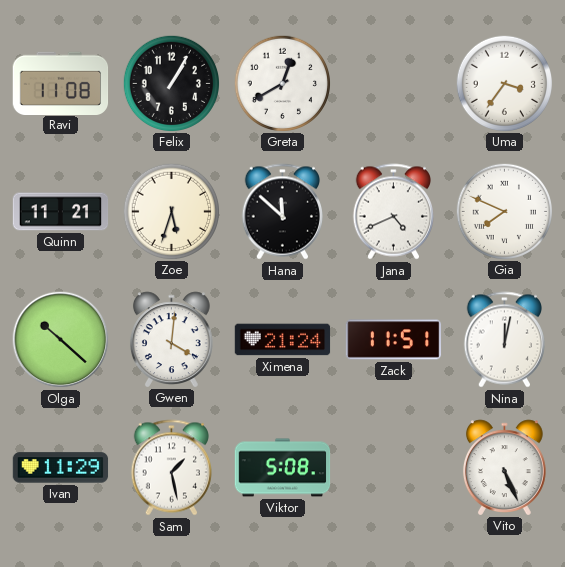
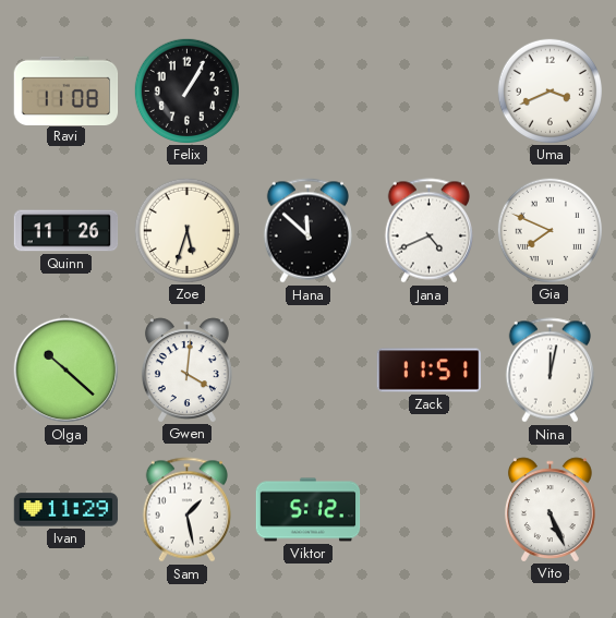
Greta: 12:40 -> none
Uma: 3:36 -> 3:41
Quinn: 11:21 -> 11:26
Ximena: 21:24 -> none
Viktor: 5:08 -> 5:12
